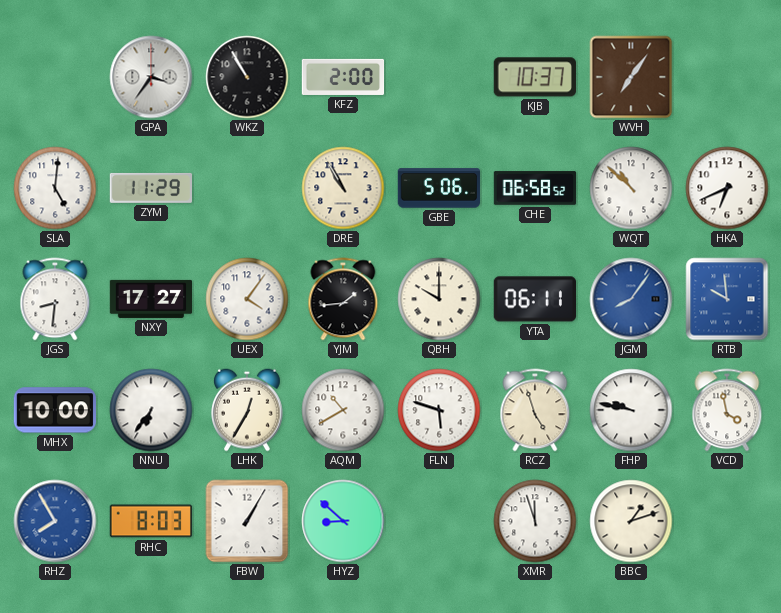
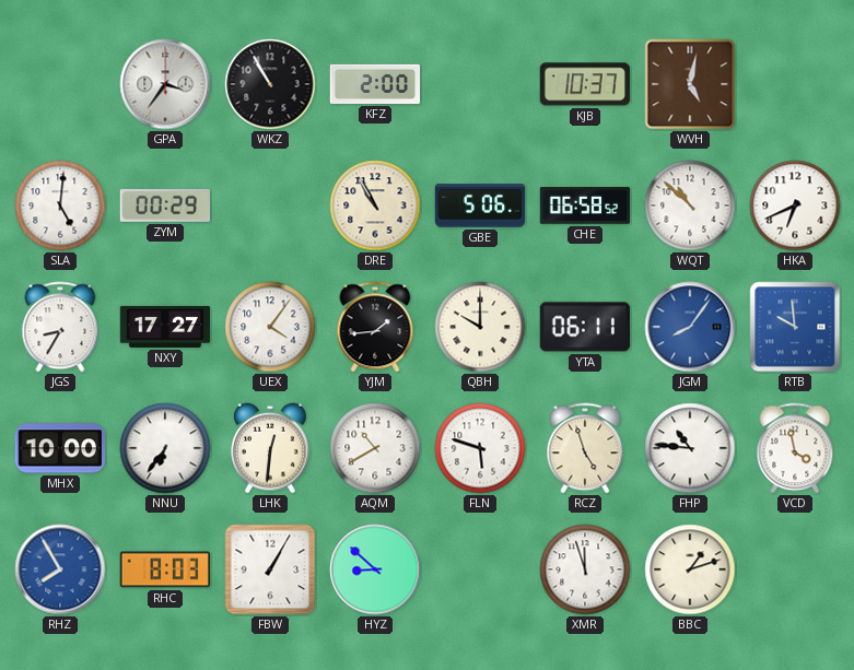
WVH: 7:06 -> 5:02
ZYM: 11:29 -> 00:29
JGS: 8:31 -> 8:35
LHK: 12:35 -> 12:31
FHP: 9:47 -> 10:46
